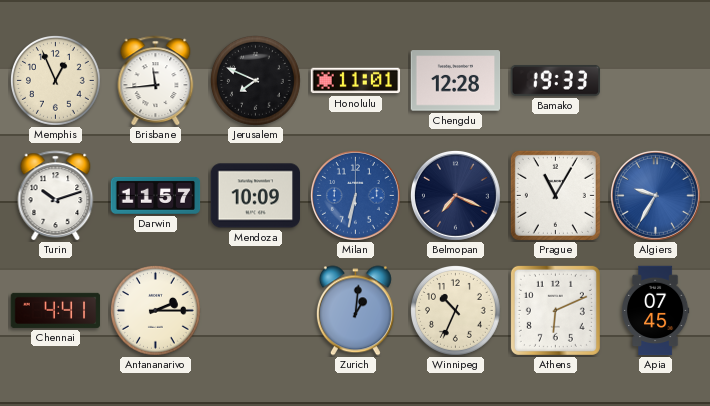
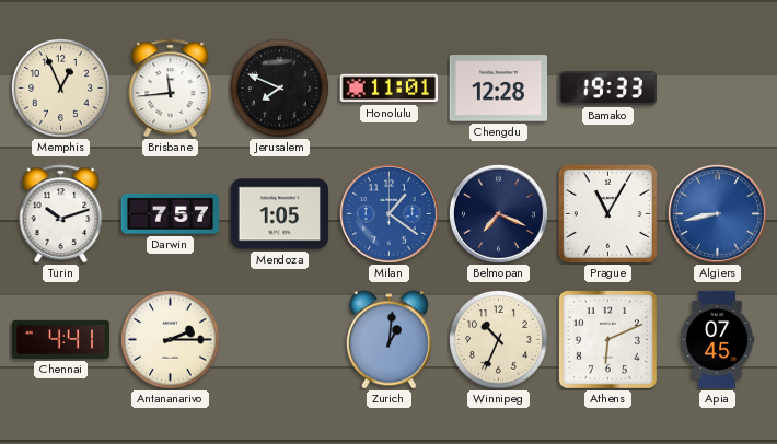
Darwin: 11:57 -> 7:57
Mendoza: 10:09 -> 1:05
Milan: 6:32 -> 1:21
Algiers: 9:35 -> 8:43
